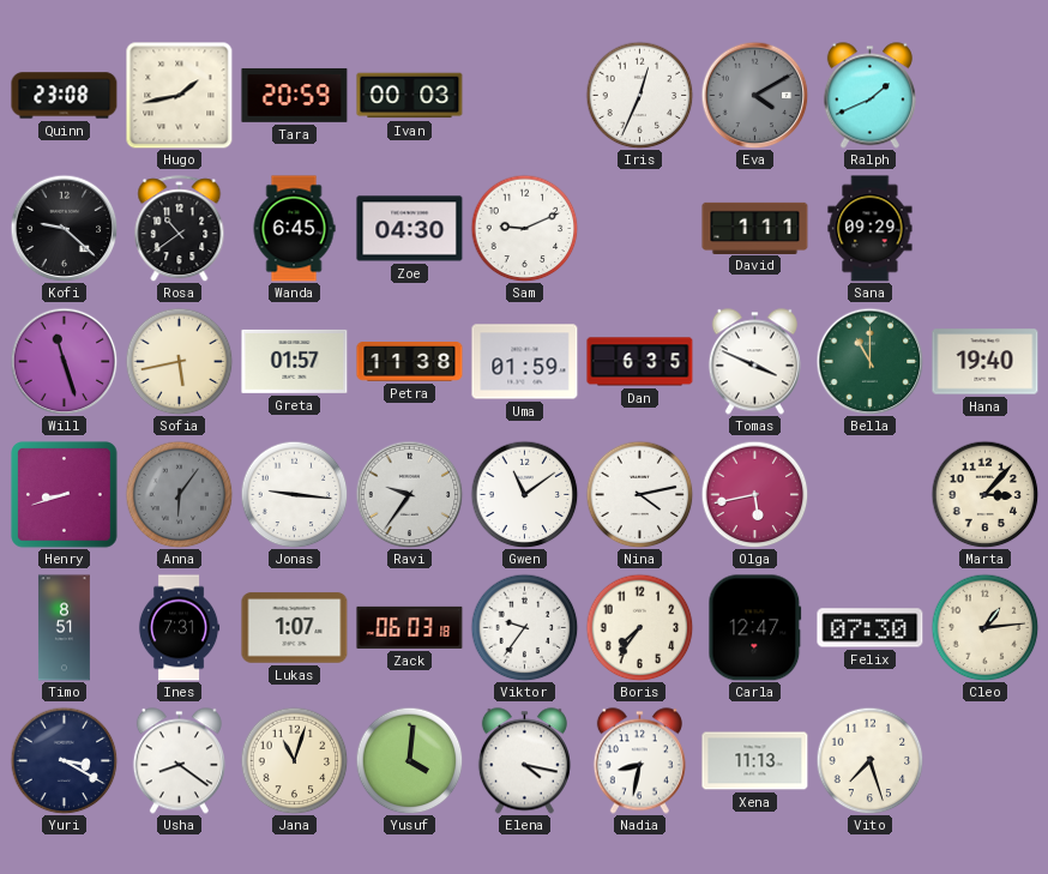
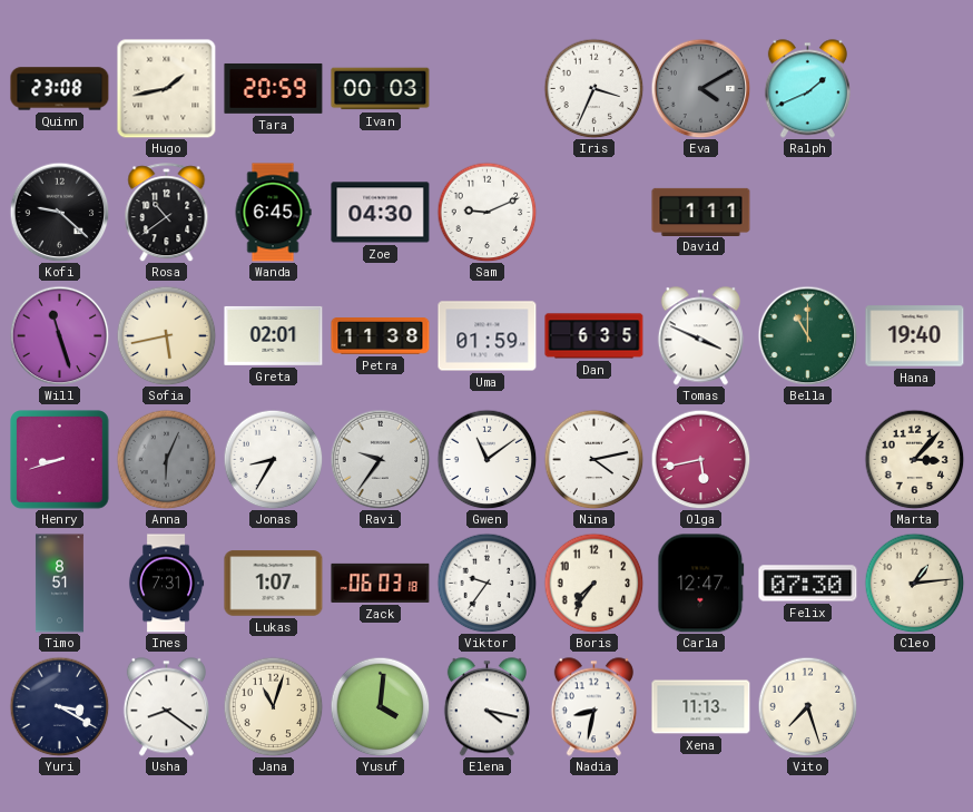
Iris: 12:34 -> 3:34
Sana: 09:29 -> none
Greta: 01:57 -> 02:01
Anna: 6:06 -> 6:04
Jonas: 9:16 -> 8:35
